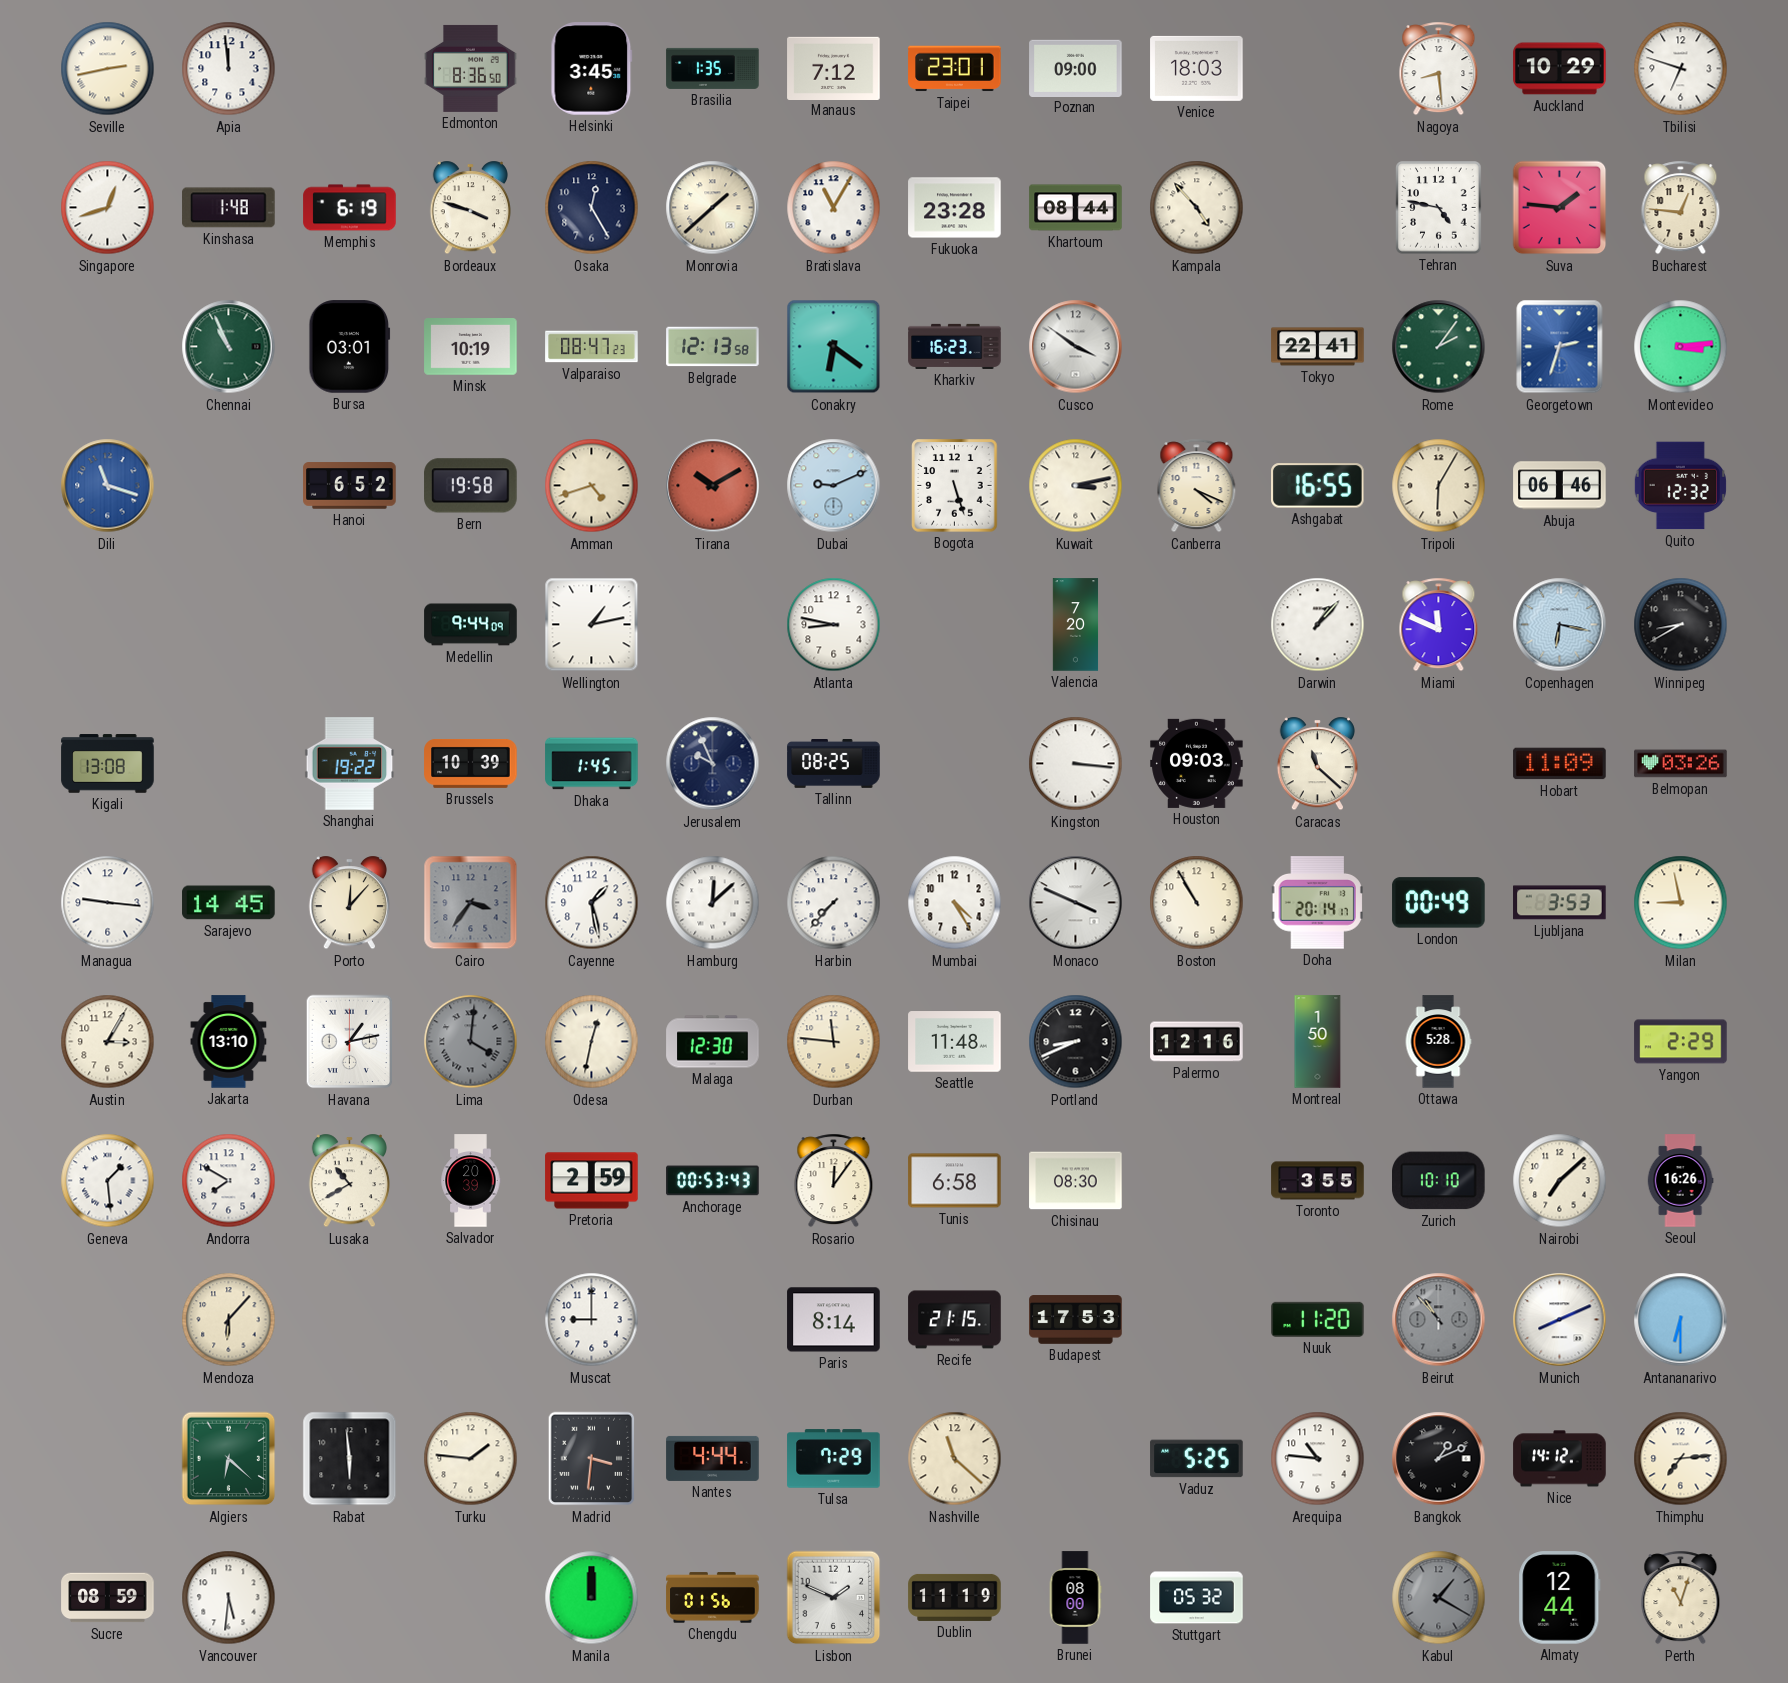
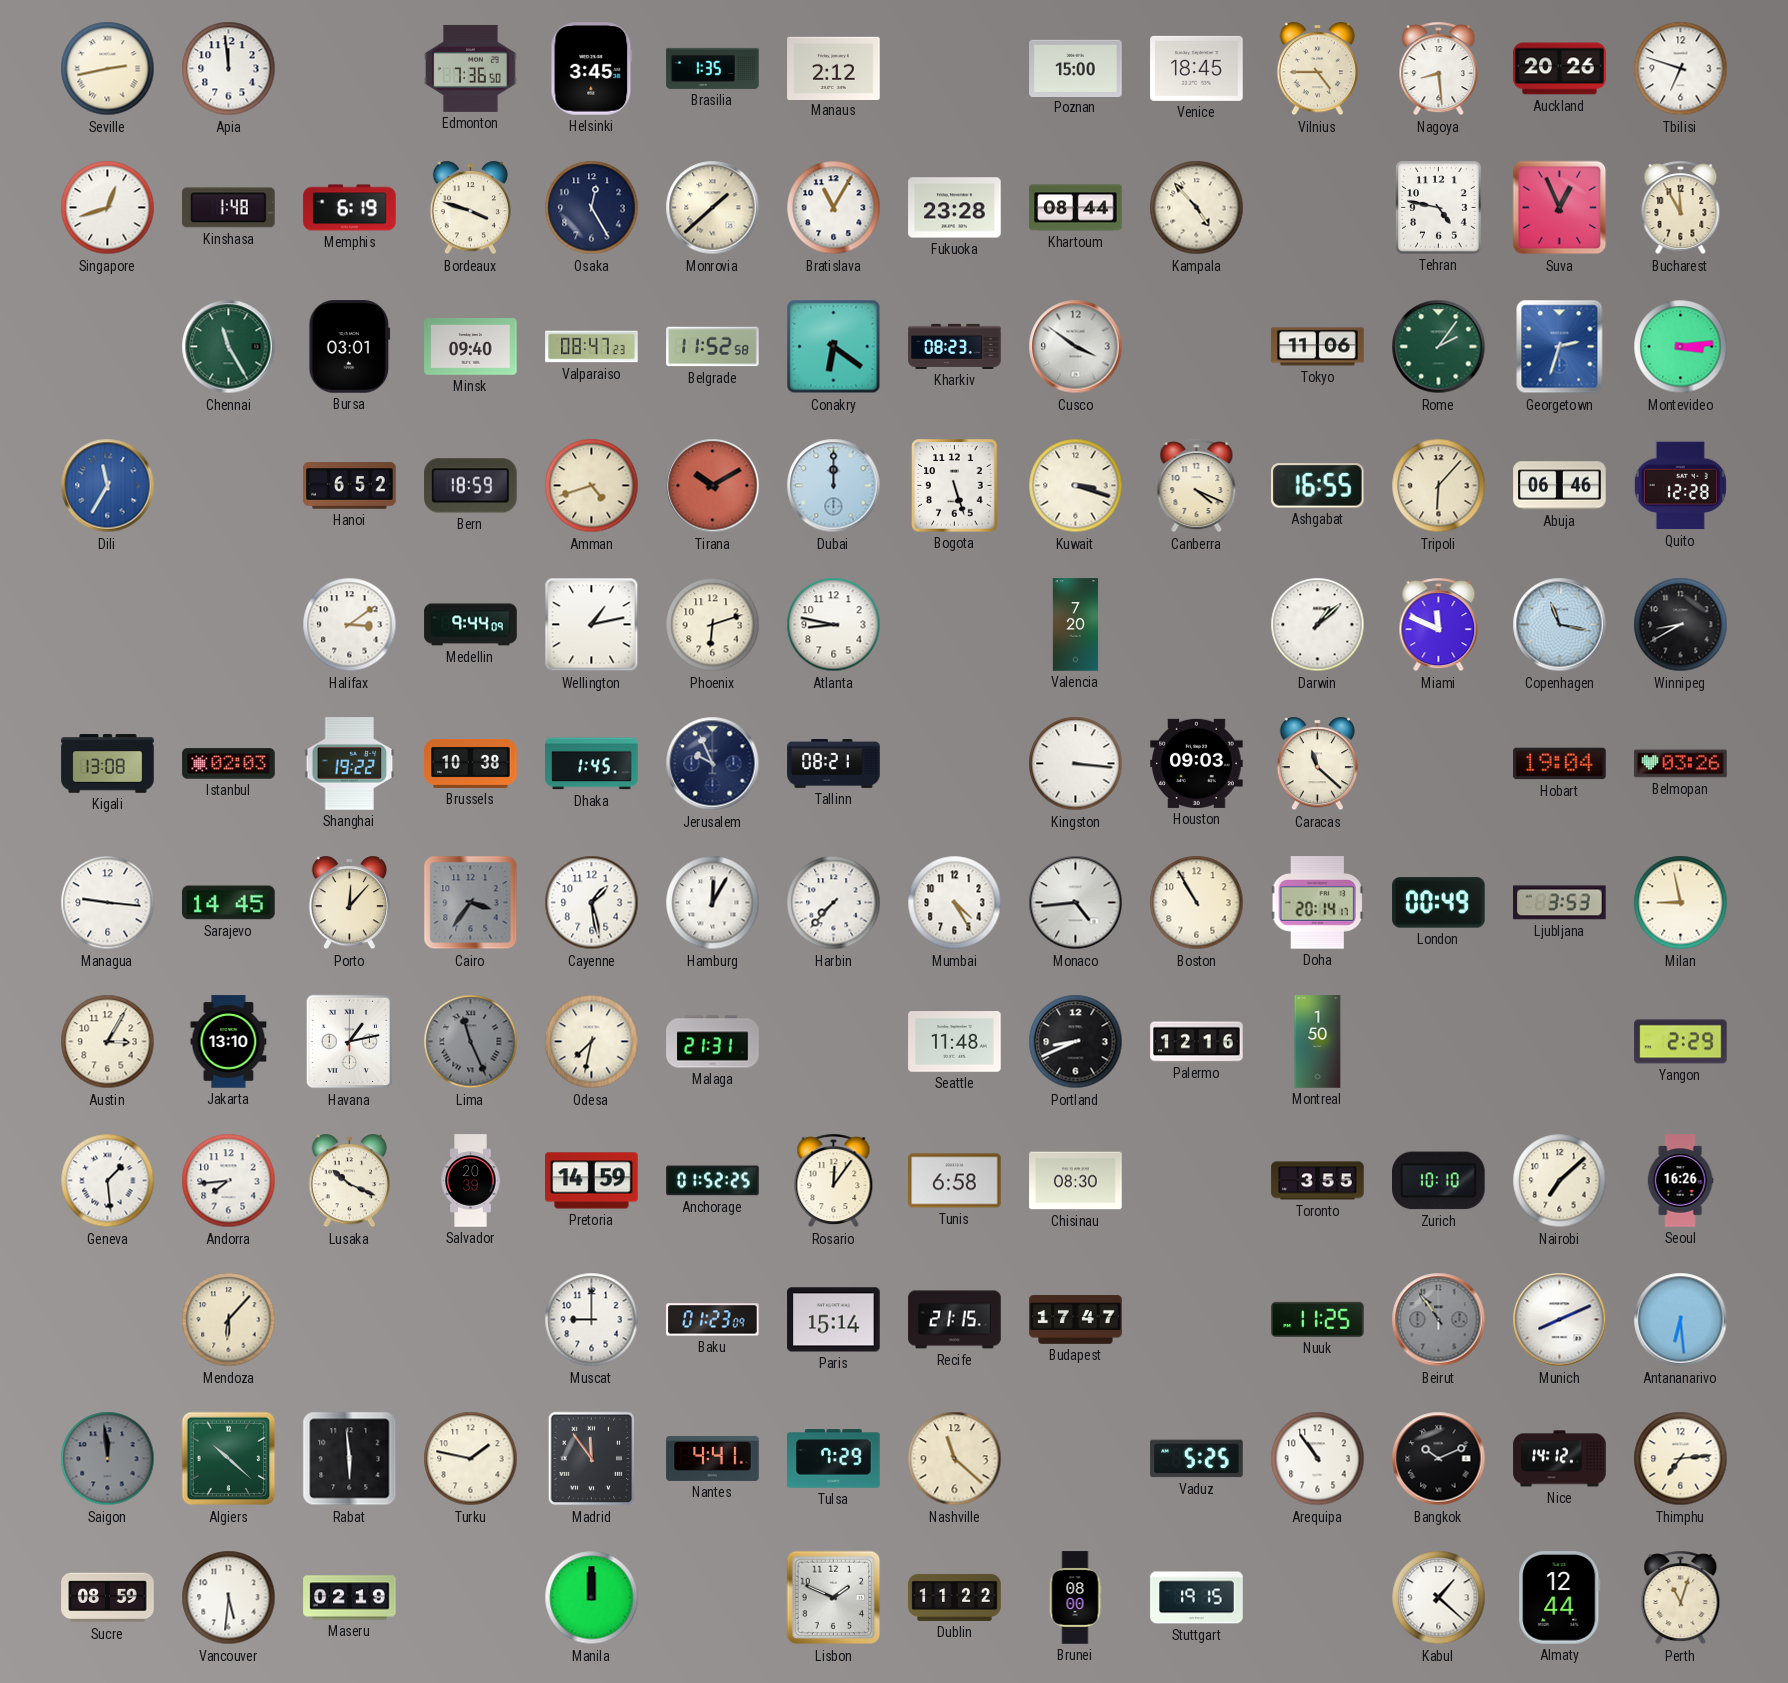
Edmonton: 8:36 -> 7:36
Manaus: 7:12 -> 2:12
Taipei: 23:01 -> none
Poznan: 09:00 -> 15:00
Venice: 18:03 -> 18:45
Vilnius: none -> 4:45
Auckland: 10:29 -> 20:26
Suva: 1:46 -> 12:56
Bucharest: 12:46 -> 11:55
Chennai: 10:56 -> 11:25
Minsk: 10:19 -> 09:40
Belgrade: 12:13 -> 11:52
Kharkiv: 16:23 -> 08:23
Tokyo: 22:41 -> 11:06
Dili: 11:18 -> 11:35
Bern: 19:58 -> 18:59
Dubai: 9:11 -> 12:00
Kuwait: 3:13 -> 3:18
Tripoli: 6:05 -> 6:07
Quito: 12:32 -> 12:28
Halifax: none -> 3:09
Phoenix: none -> 6:12
Darwin: 1:07 -> 1:08
Copenhagen: 6:17 -> 11:17
Istanbul: none -> 02:03
Brussels: 10:39 -> 10:38
Tallinn: 08:25 -> 08:21
Hobart: 11:09 -> 19:04
Hamburg: 12:08 -> 12:05
Monaco: 3:49 -> 4:44
Lima: 4:01 -> 11:26
Odesa: 12:32 -> 7:32
Malaga: 12:30 -> 21:31
Durban: 11:46 -> none
Ottawa: 5:28 -> none
Andorra: 7:50 -> 7:44
Lusaka: 10:40 -> 10:19
Pretoria: 2:59 -> 14:59
Anchorage: 00:53 -> 01:52
Baku: none -> 01:23
Paris: 8:14 -> 15:14
Budapest: 17:53 -> 17:47
Nuuk: 11:20 -> 11:25
Beirut: 10:53 -> 10:54
Antananarivo: 6:30 -> 6:29
Saigon: none -> 11:59
Algiers: 6:22 -> 10:22
Turku: 1:46 -> 1:47
Madrid: 3:31 -> 11:54
Nantes: 4:44 -> 4:41
Arequipa: 10:46 -> 10:54
Bangkok: 1:11 -> 10:11
Maseru: none -> 02:19
Chengdu: 01:56 -> none
Dublin: 11:19 -> 11:22
Stuttgart: 05:32 -> 19:15
Kabul: 1:20 -> 1:22
Kabul dial: grey -> white
